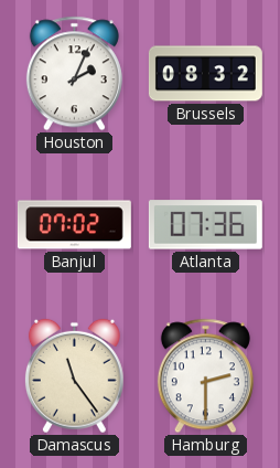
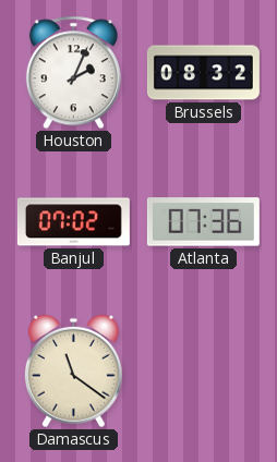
Damascus: 11:24 -> 11:21
Hamburg: 2:30 -> none
